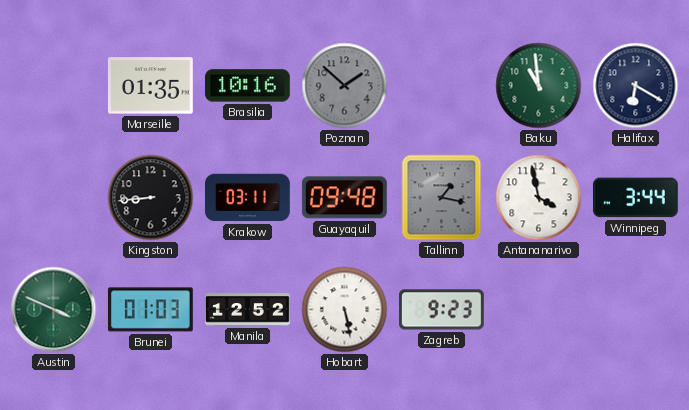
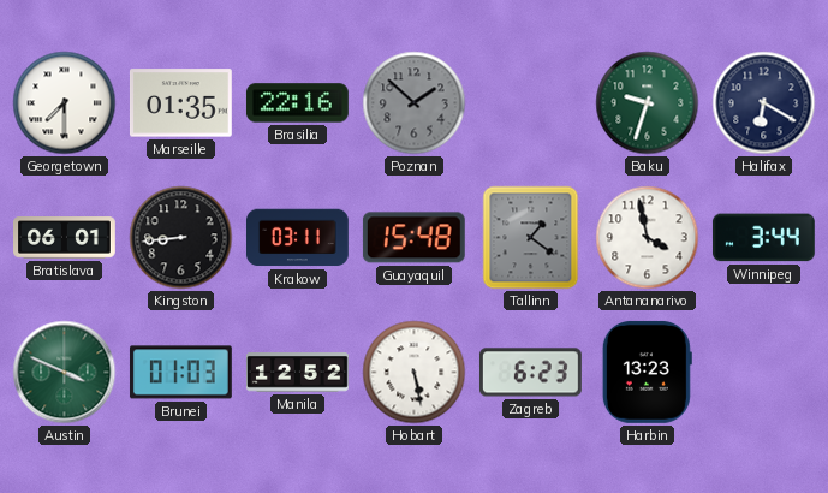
Georgetown: none -> 7:30
Brasilia: 10:16 -> 22:16
Baku: 10:59 -> 9:33
Bratislava: none -> 06:01
Guayaquil: 09:48 -> 15:48
Tallinn: 1:17 -> 1:21
Zagreb: 9:23 -> 6:23
Harbin: none -> 13:23
